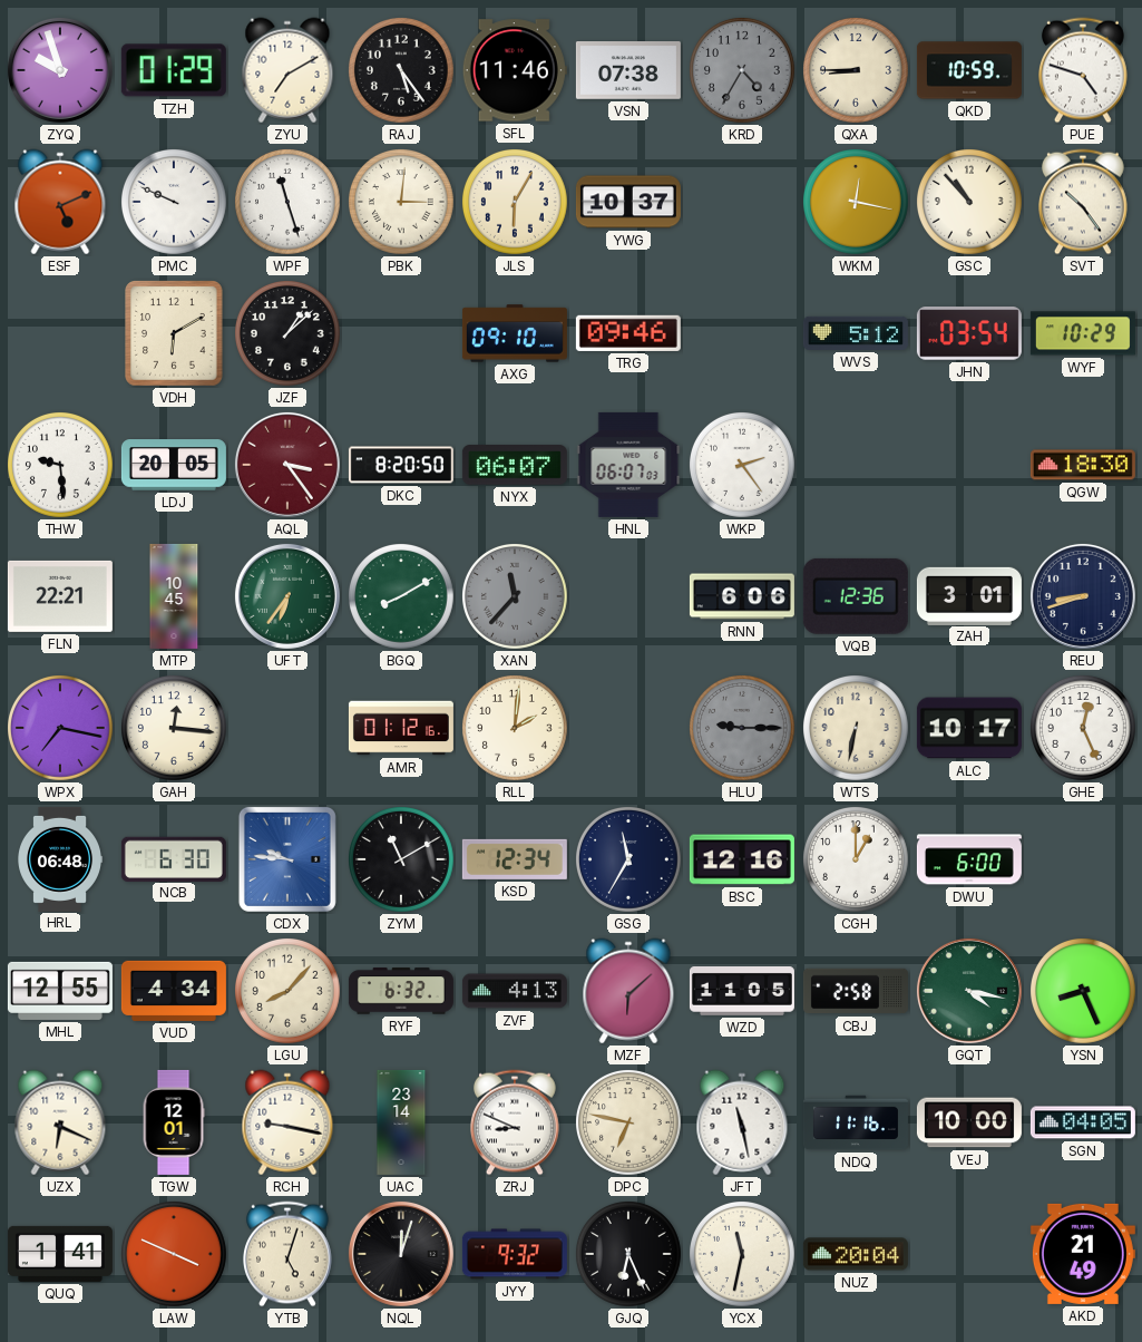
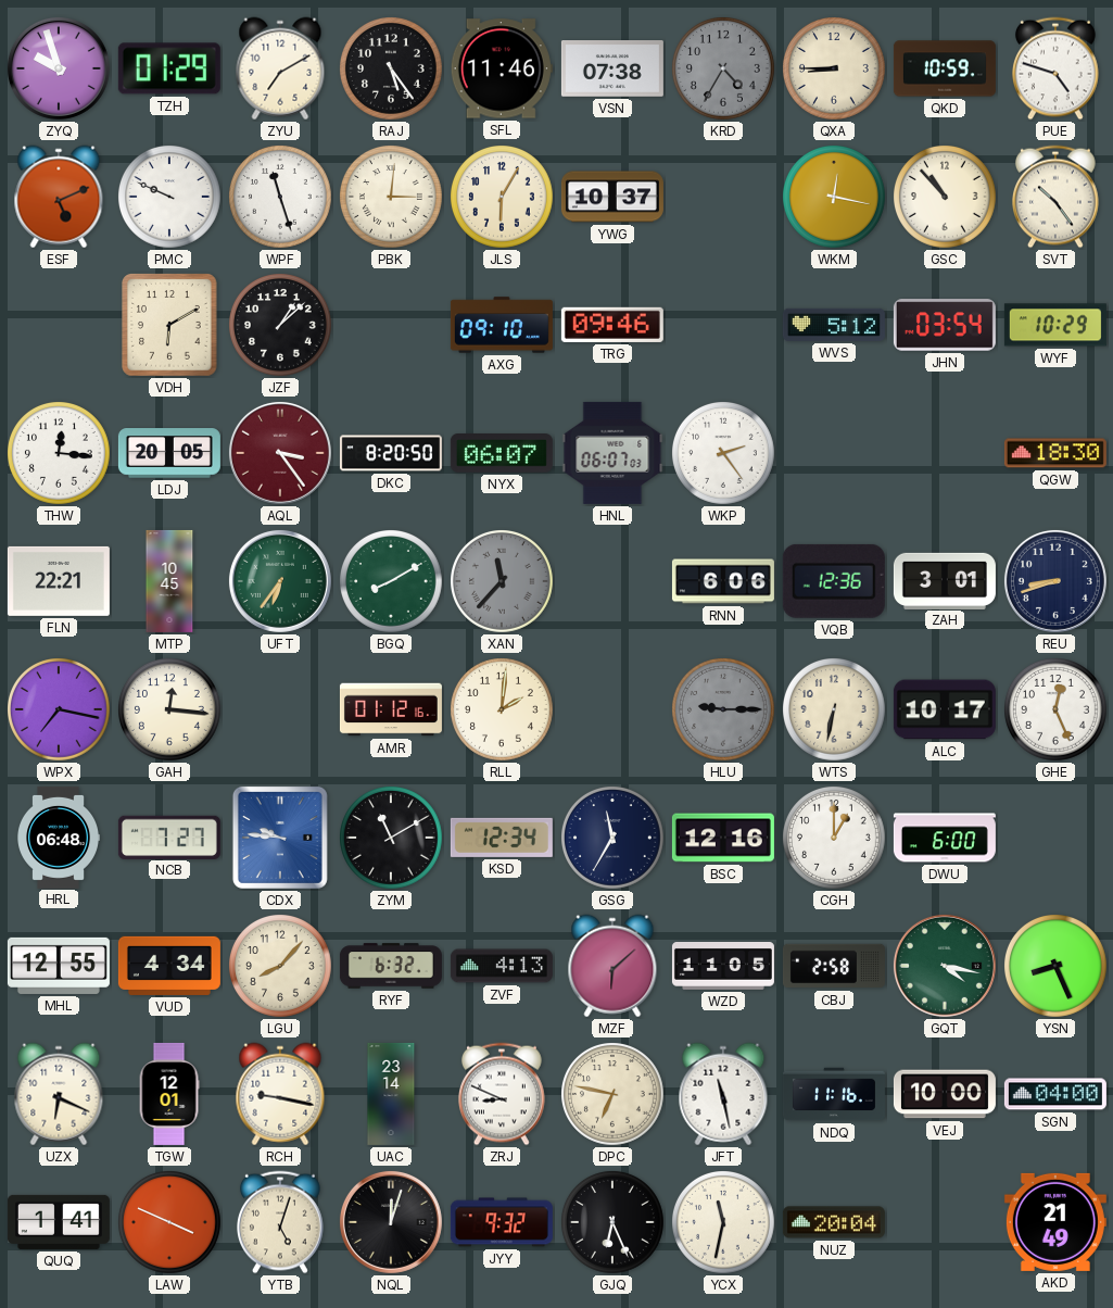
THW: 9:29 -> 12:16
NCB: 6:30 -> 7:27
SGN: 04:05 -> 04:00
